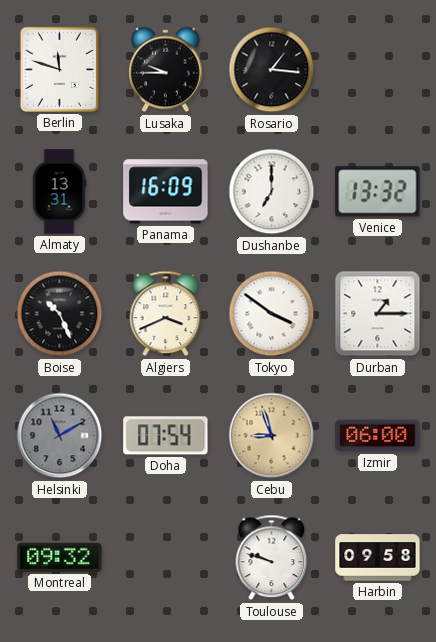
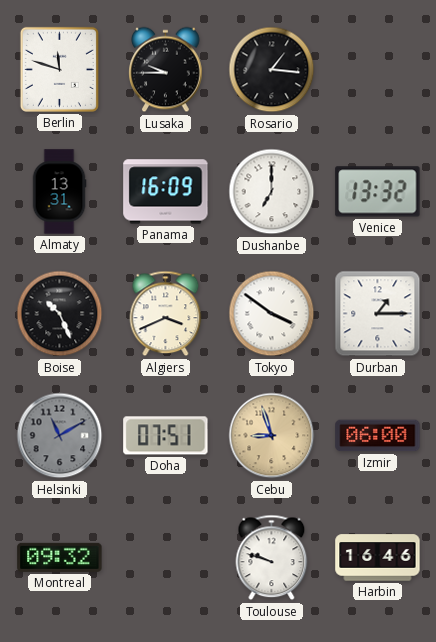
Doha: 07:54 -> 07:51
Harbin: 09:58 -> 16:46
